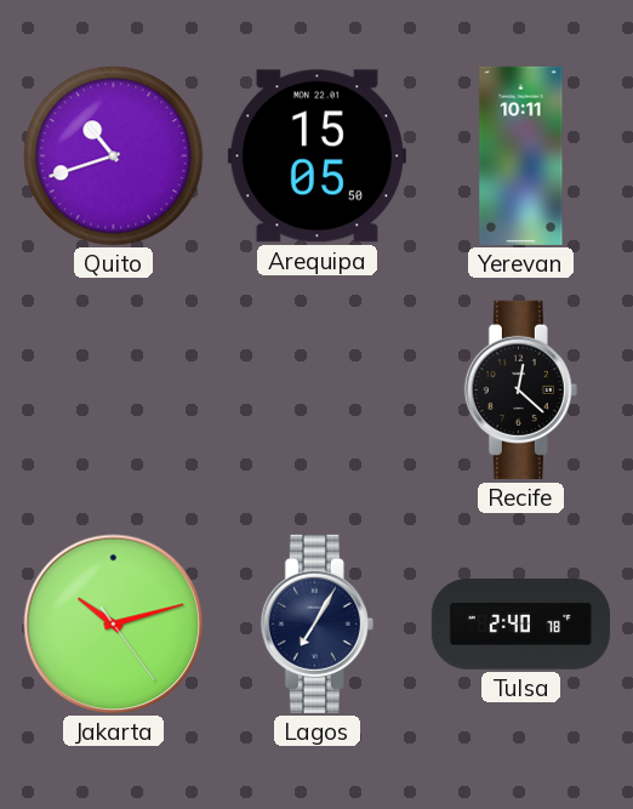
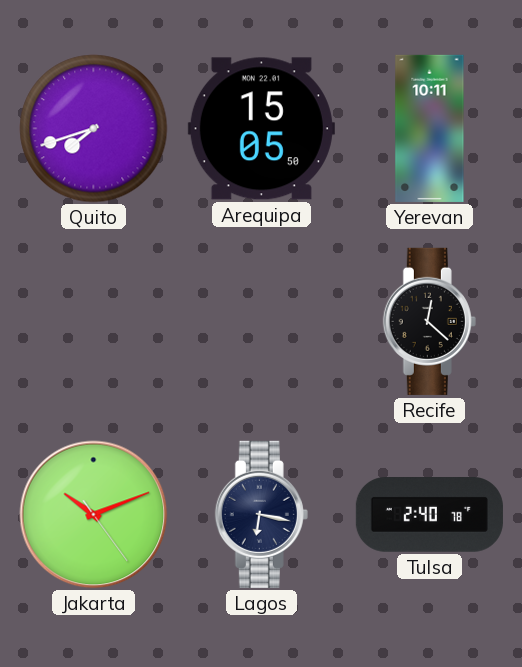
Quito: 10:42 -> 7:42
Jakarta: 10:12 -> 10:11
Lagos: 7:05 -> 6:17
